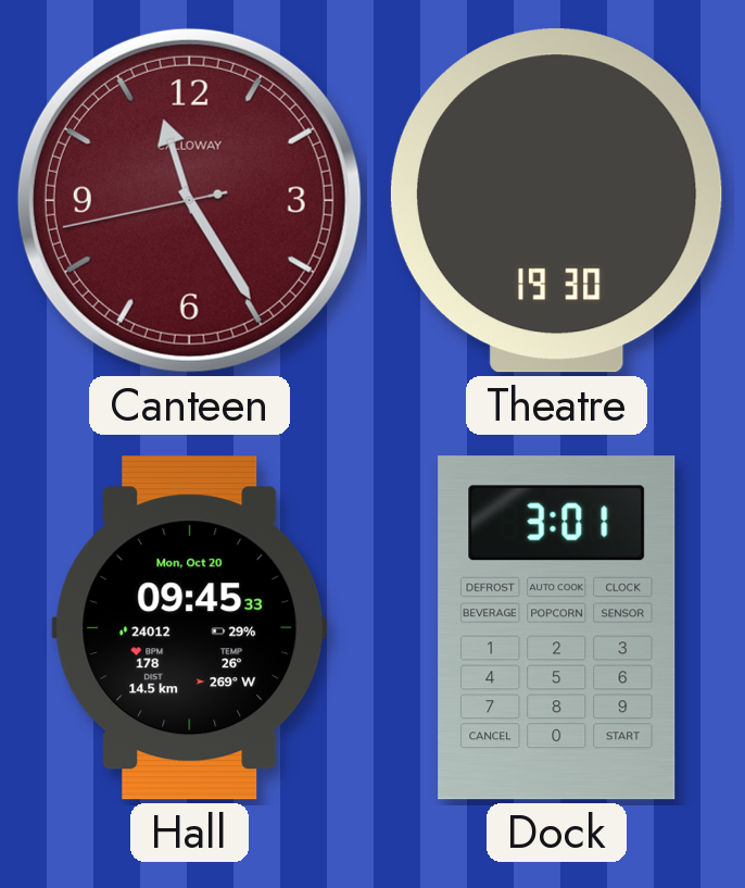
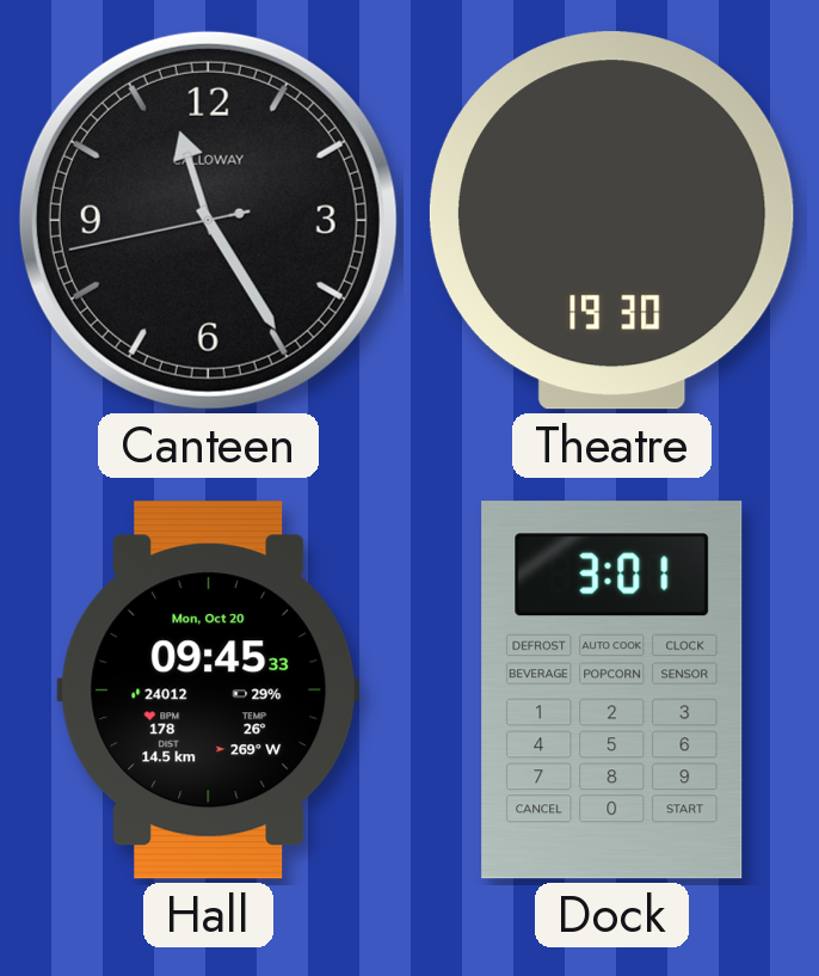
Canteen dial: burgundy -> black
